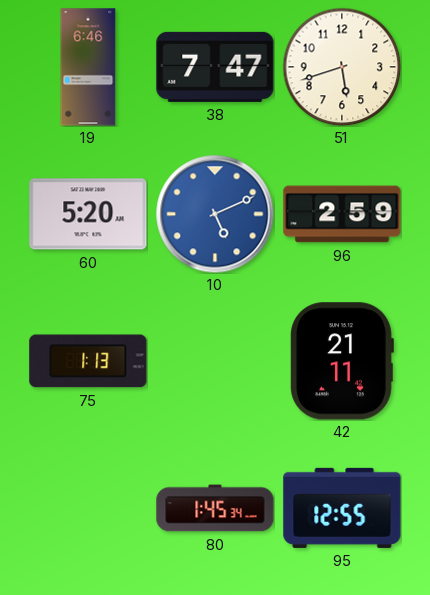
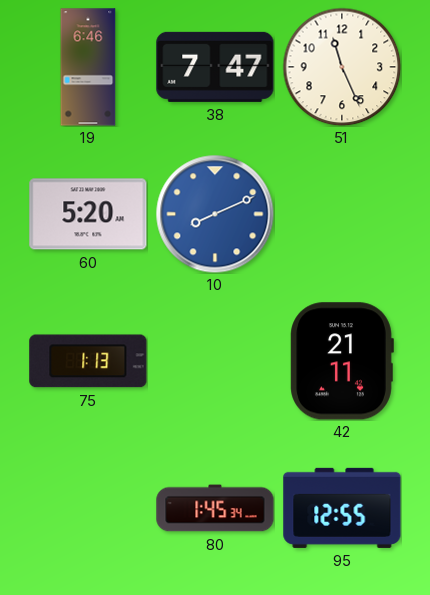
51: 5:42 -> 11:26
10: 5:11 -> 8:11
96: 2:59 -> none
